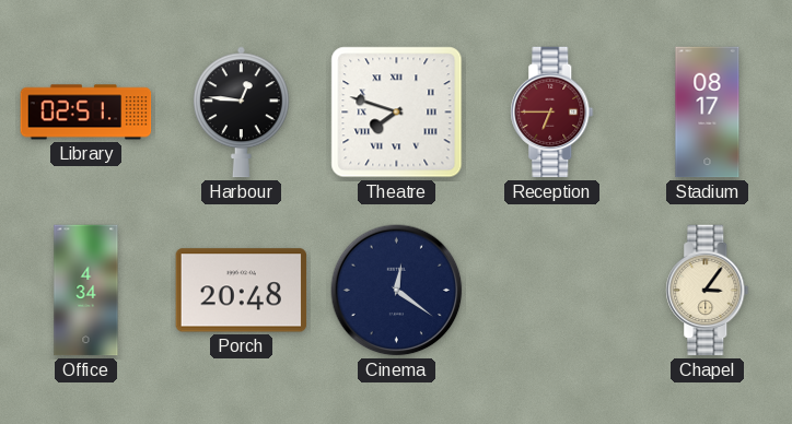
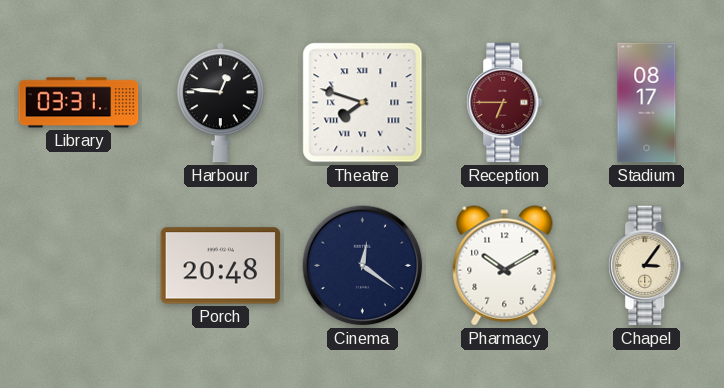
Library: 02:51 -> 03:31
Office: 4:34 -> none
Pharmacy: none -> 10:10
